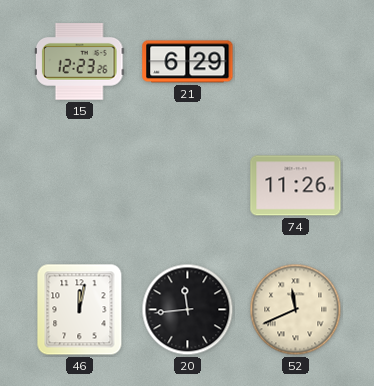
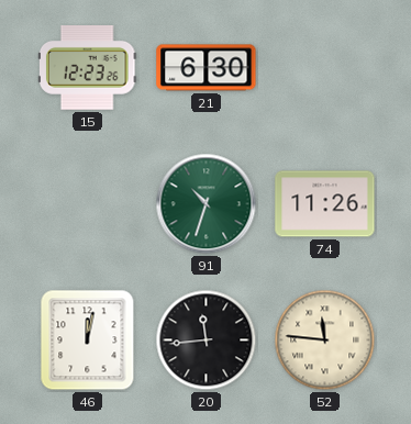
21: 6:29 -> 6:30
91: none -> 10:33
52: 11:41 -> 11:46
